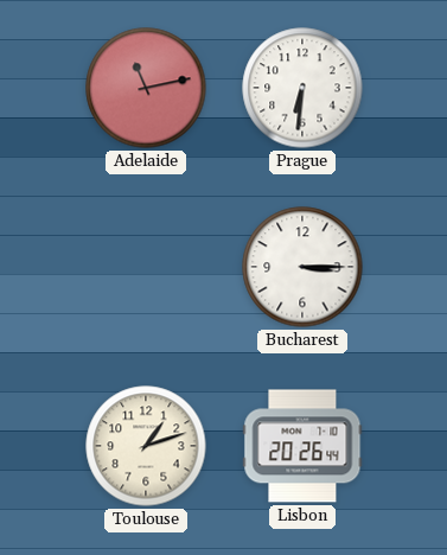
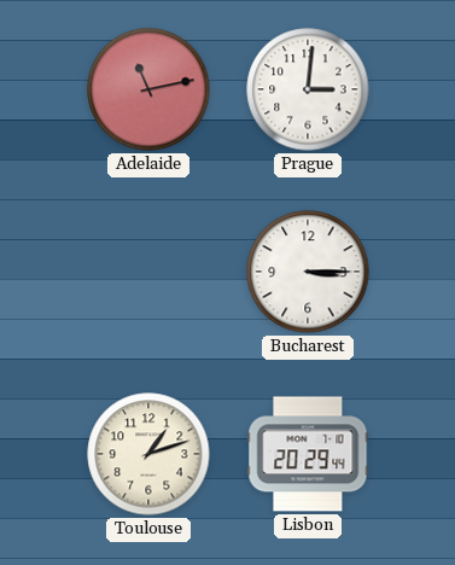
Prague: 6:31 -> 3:01
Lisbon: 20:26 -> 20:29
